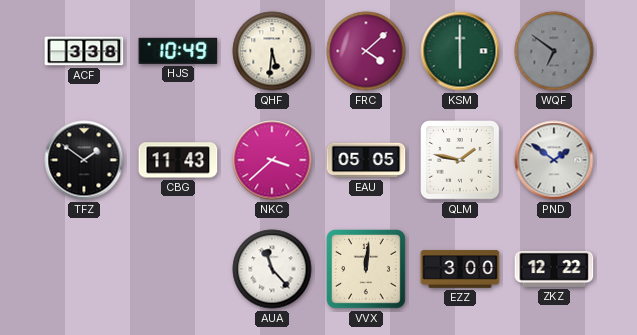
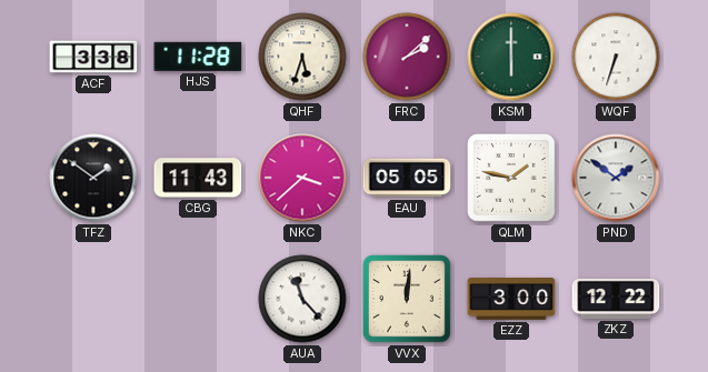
HJS: 10:49 -> 11:28
QHF: 5:31 -> 5:33
FRC: 4:08 -> 2:08
WQF: 6:51 -> 6:33
WQF dial: grey -> white
